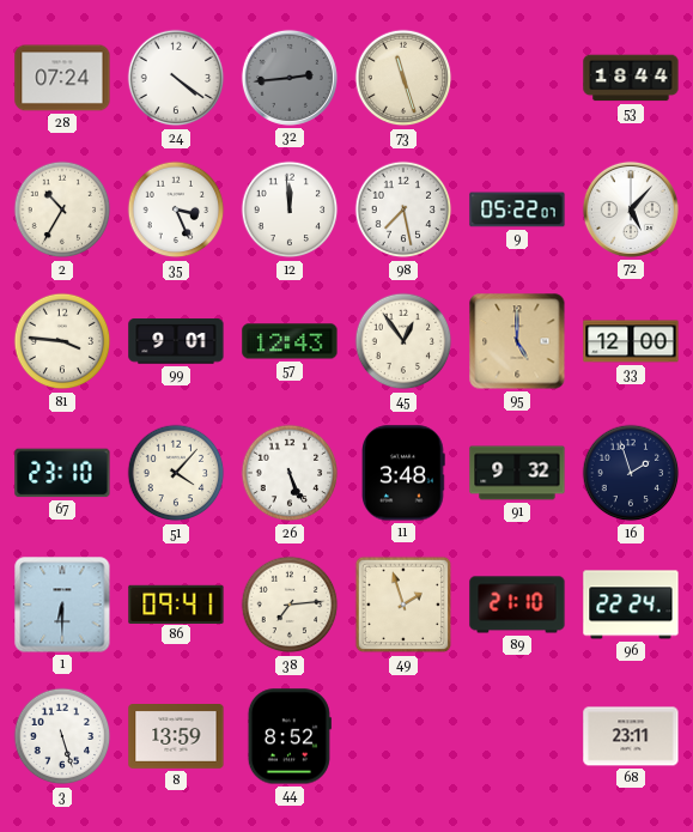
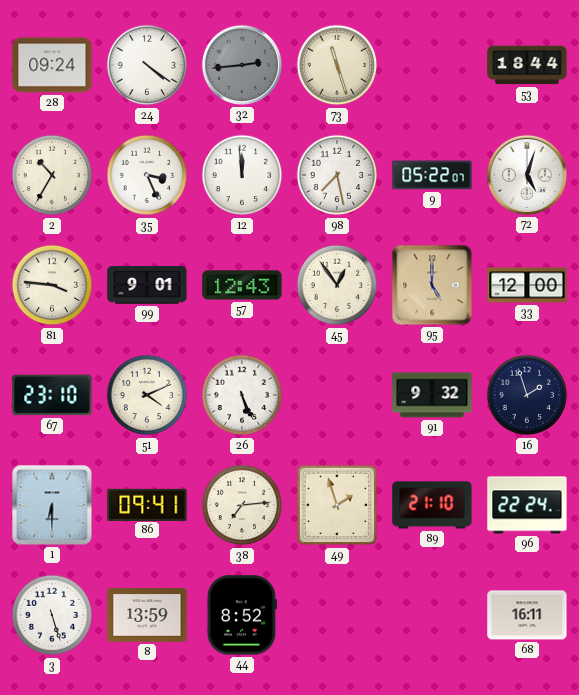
28: 07:24 -> 09:24
72: 5:07 -> 5:03
51: 4:07 -> 4:11
11: 3:48 -> none
68: 23:11 -> 16:11
